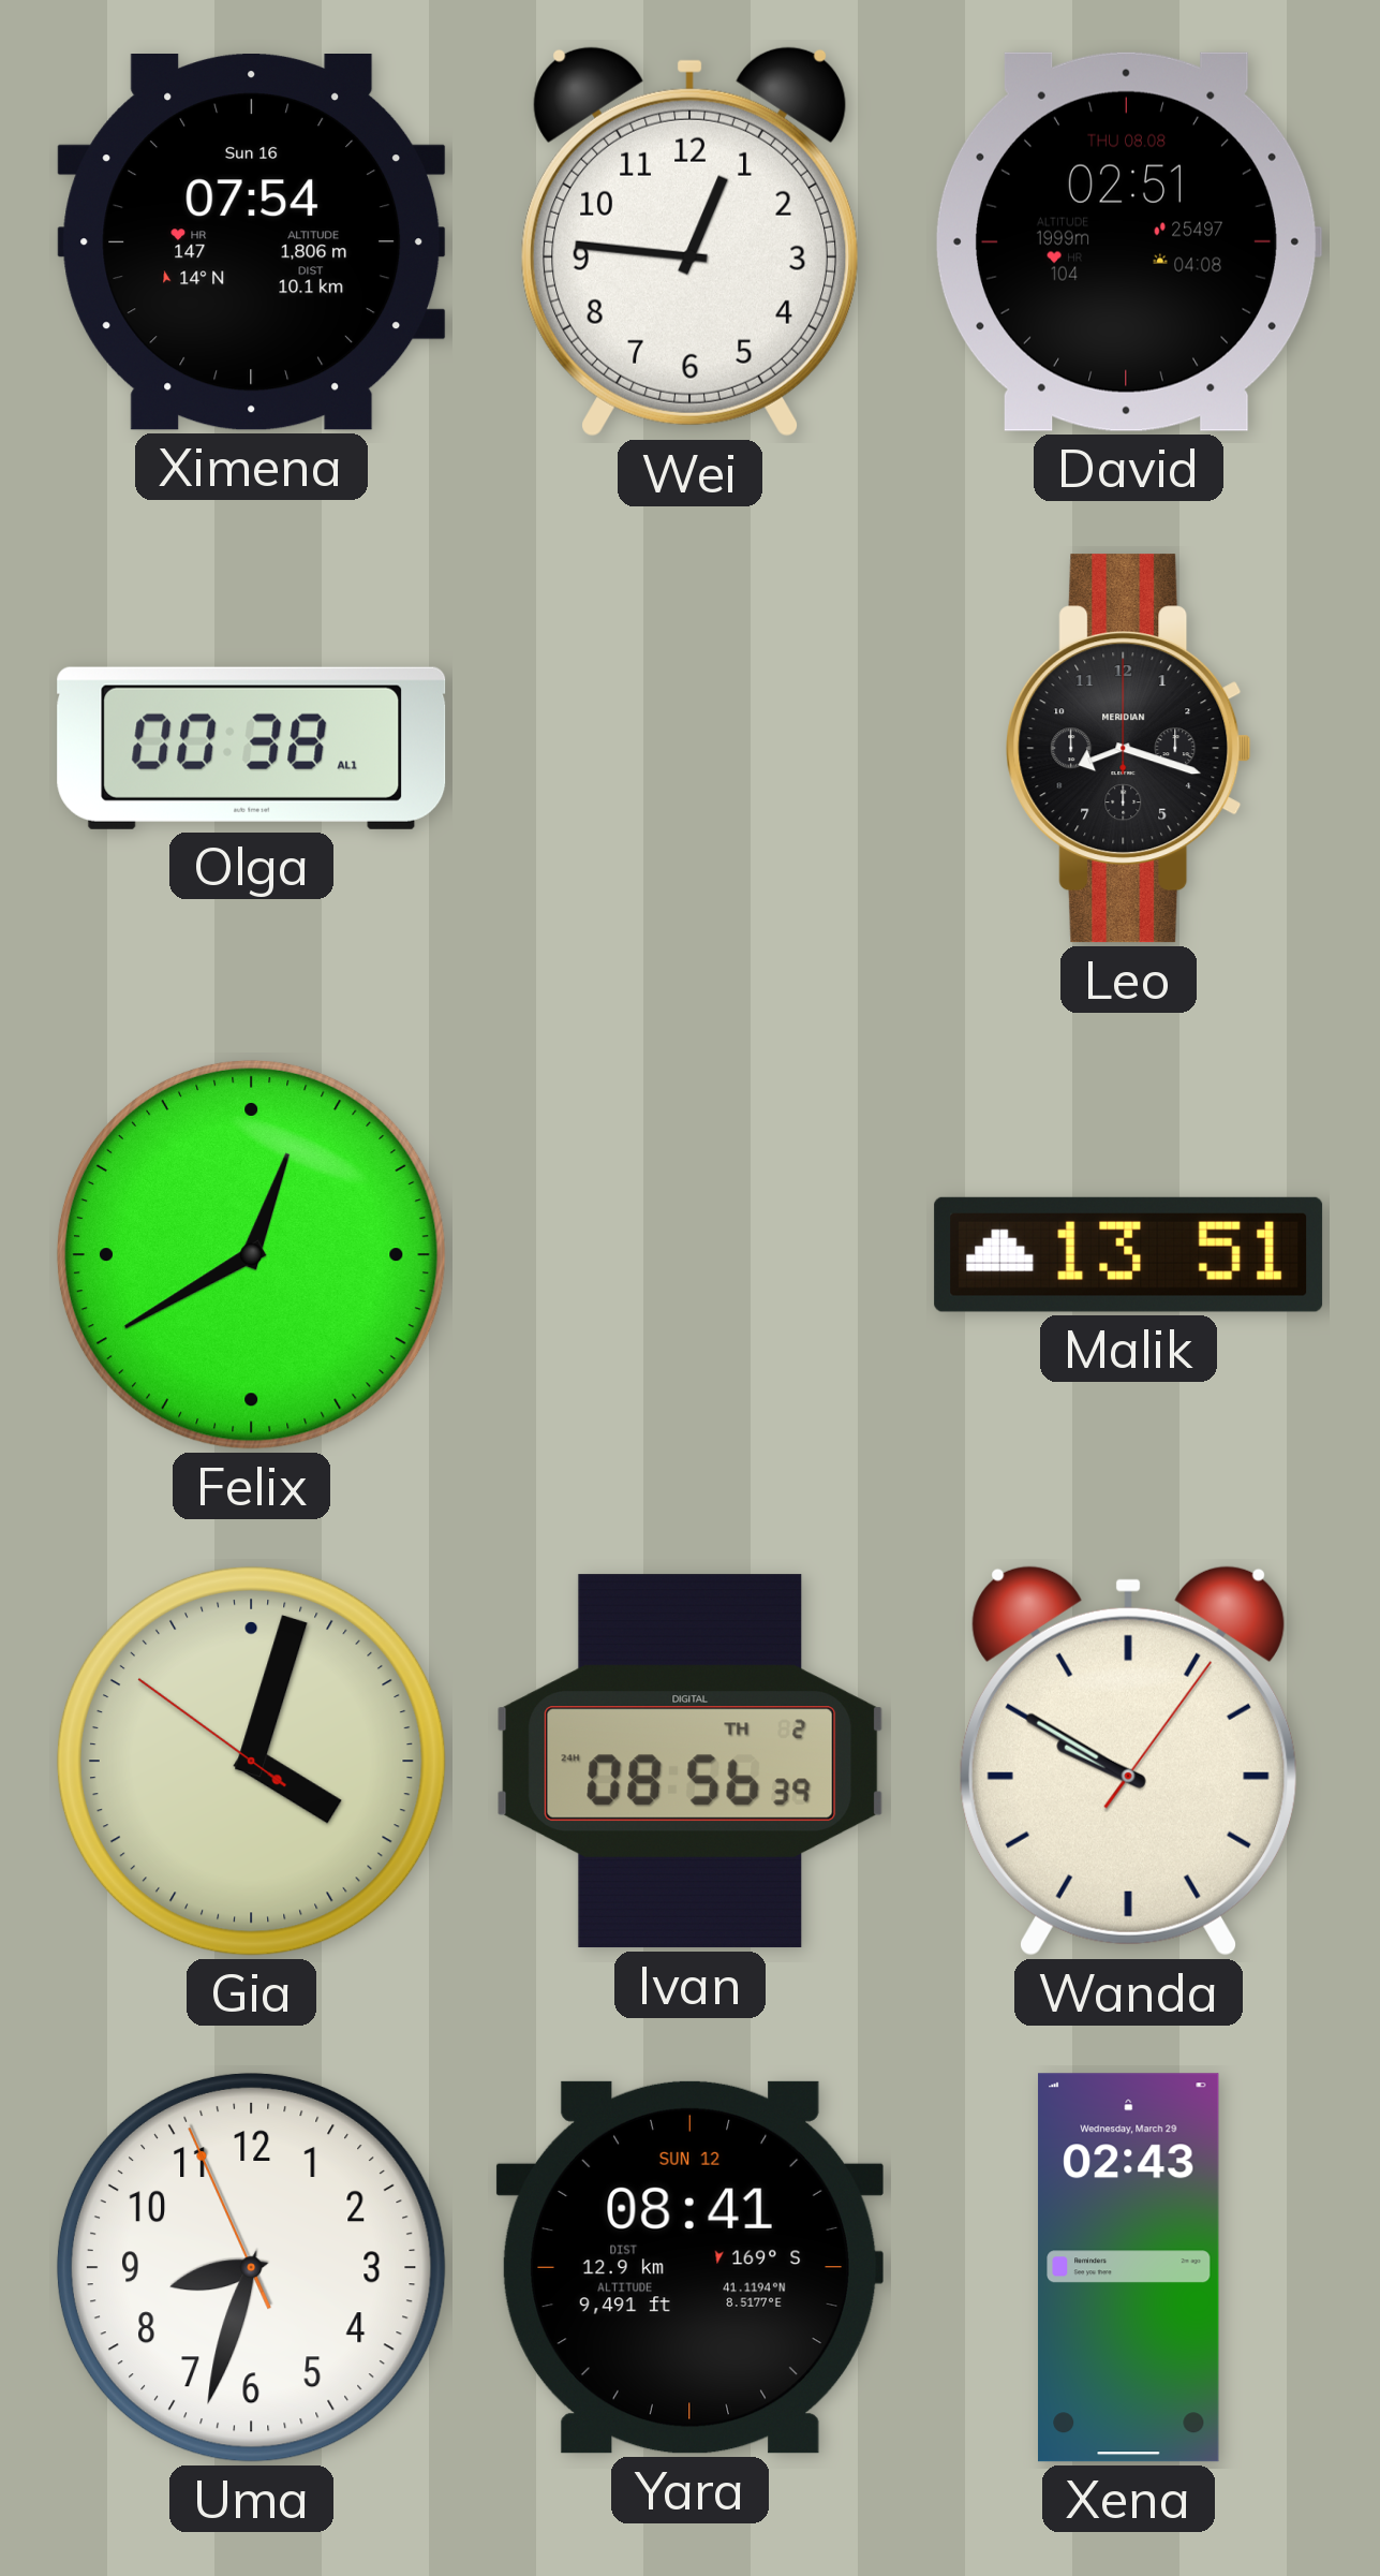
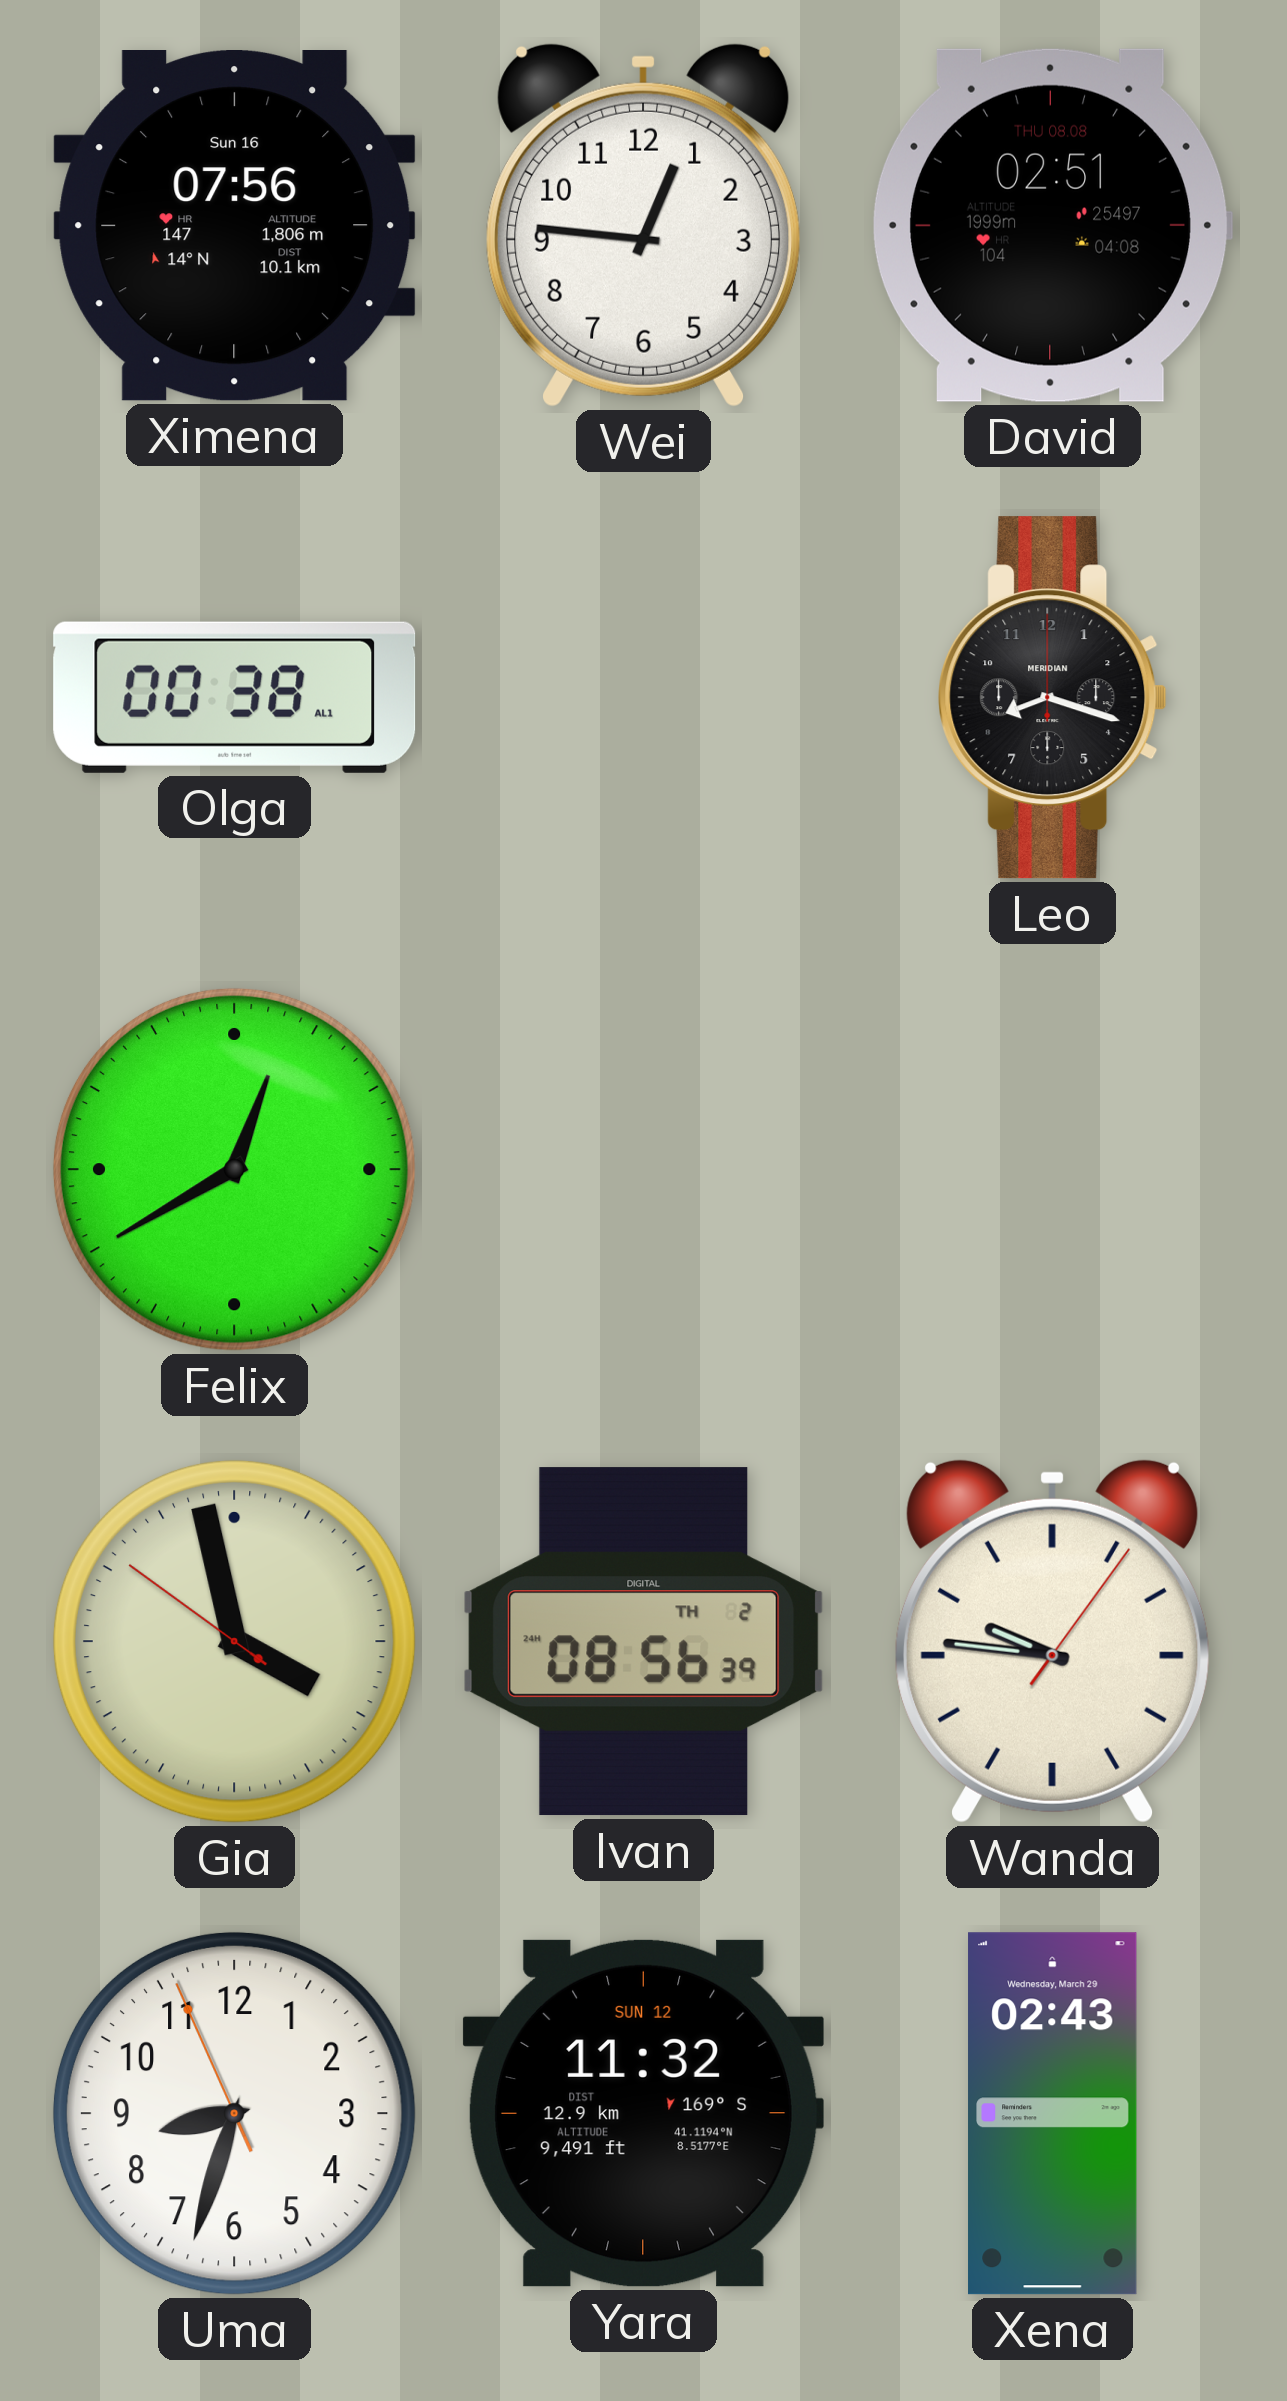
Ximena: 07:54 -> 07:56
Malik: 13:51 -> none
Gia: 4:02 -> 3:57
Wanda: 9:50 -> 9:46
Yara: 08:41 -> 11:32
